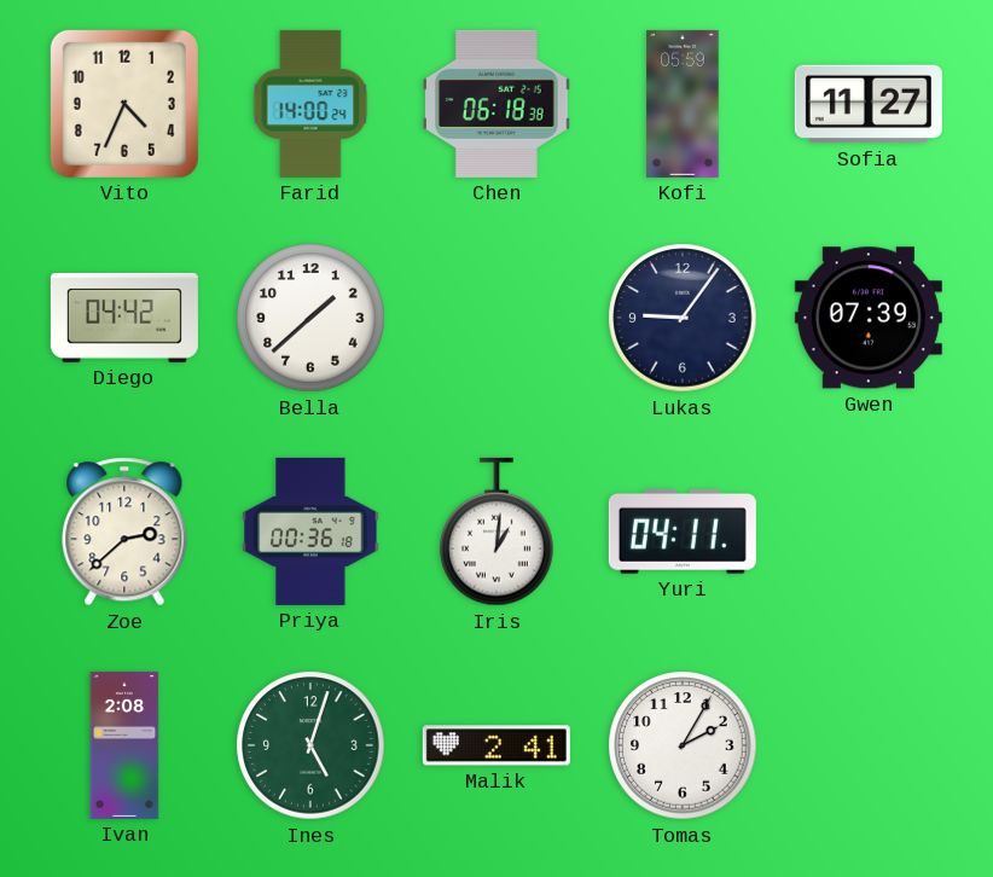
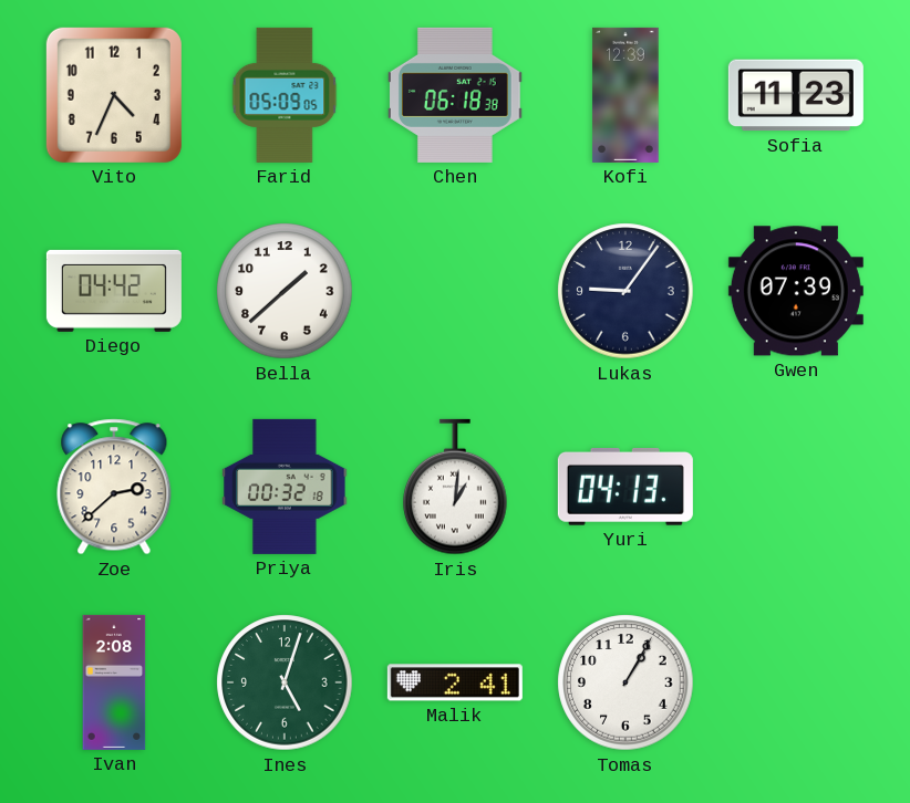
Farid: 14:00 -> 05:09
Kofi: 05:59 -> 12:39
Sofia: 11:27 -> 11:23
Priya: 00:36 -> 00:32
Yuri: 04:11 -> 04:13
Tomas: 2:05 -> 1:05
